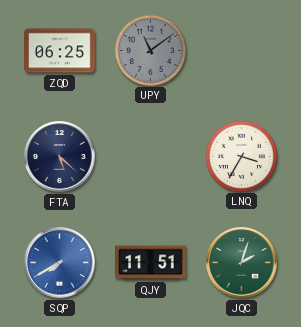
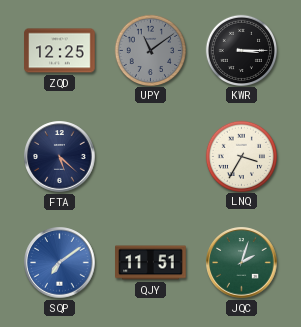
ZQD: 06:25 -> 12:25
KWR: none -> 3:15
SQP: 7:40 -> 7:09
